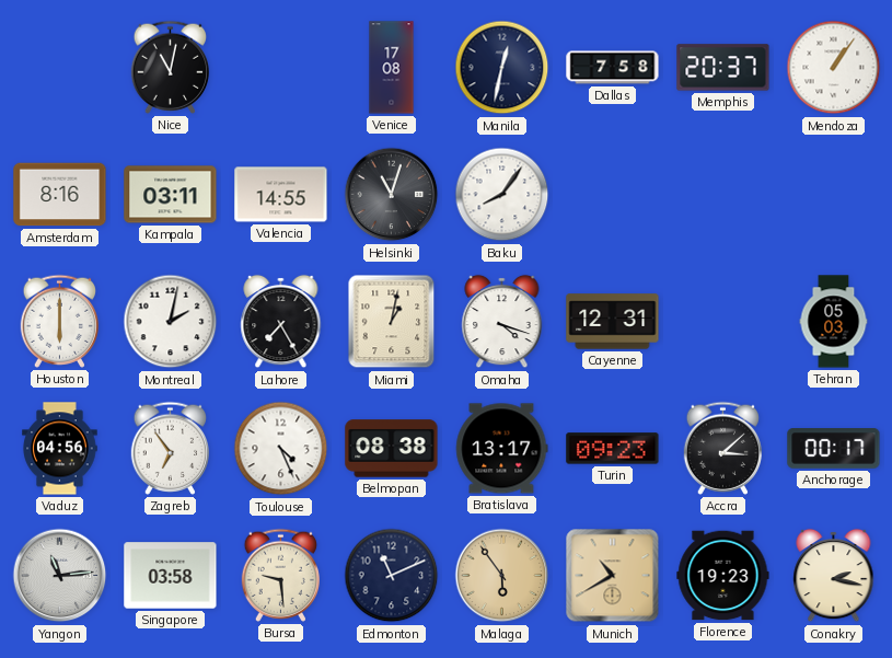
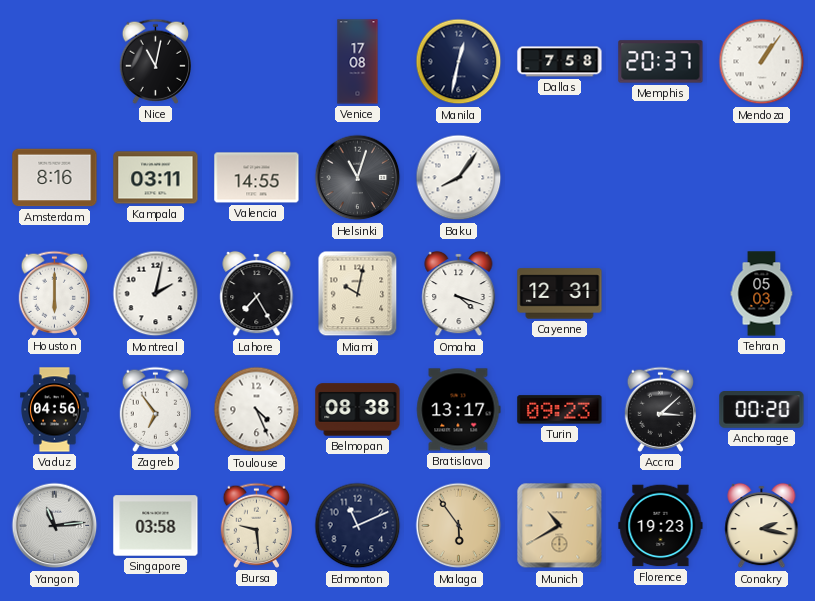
Miami: 1:02 -> 10:02
Anchorage: 00:17 -> 00:20
